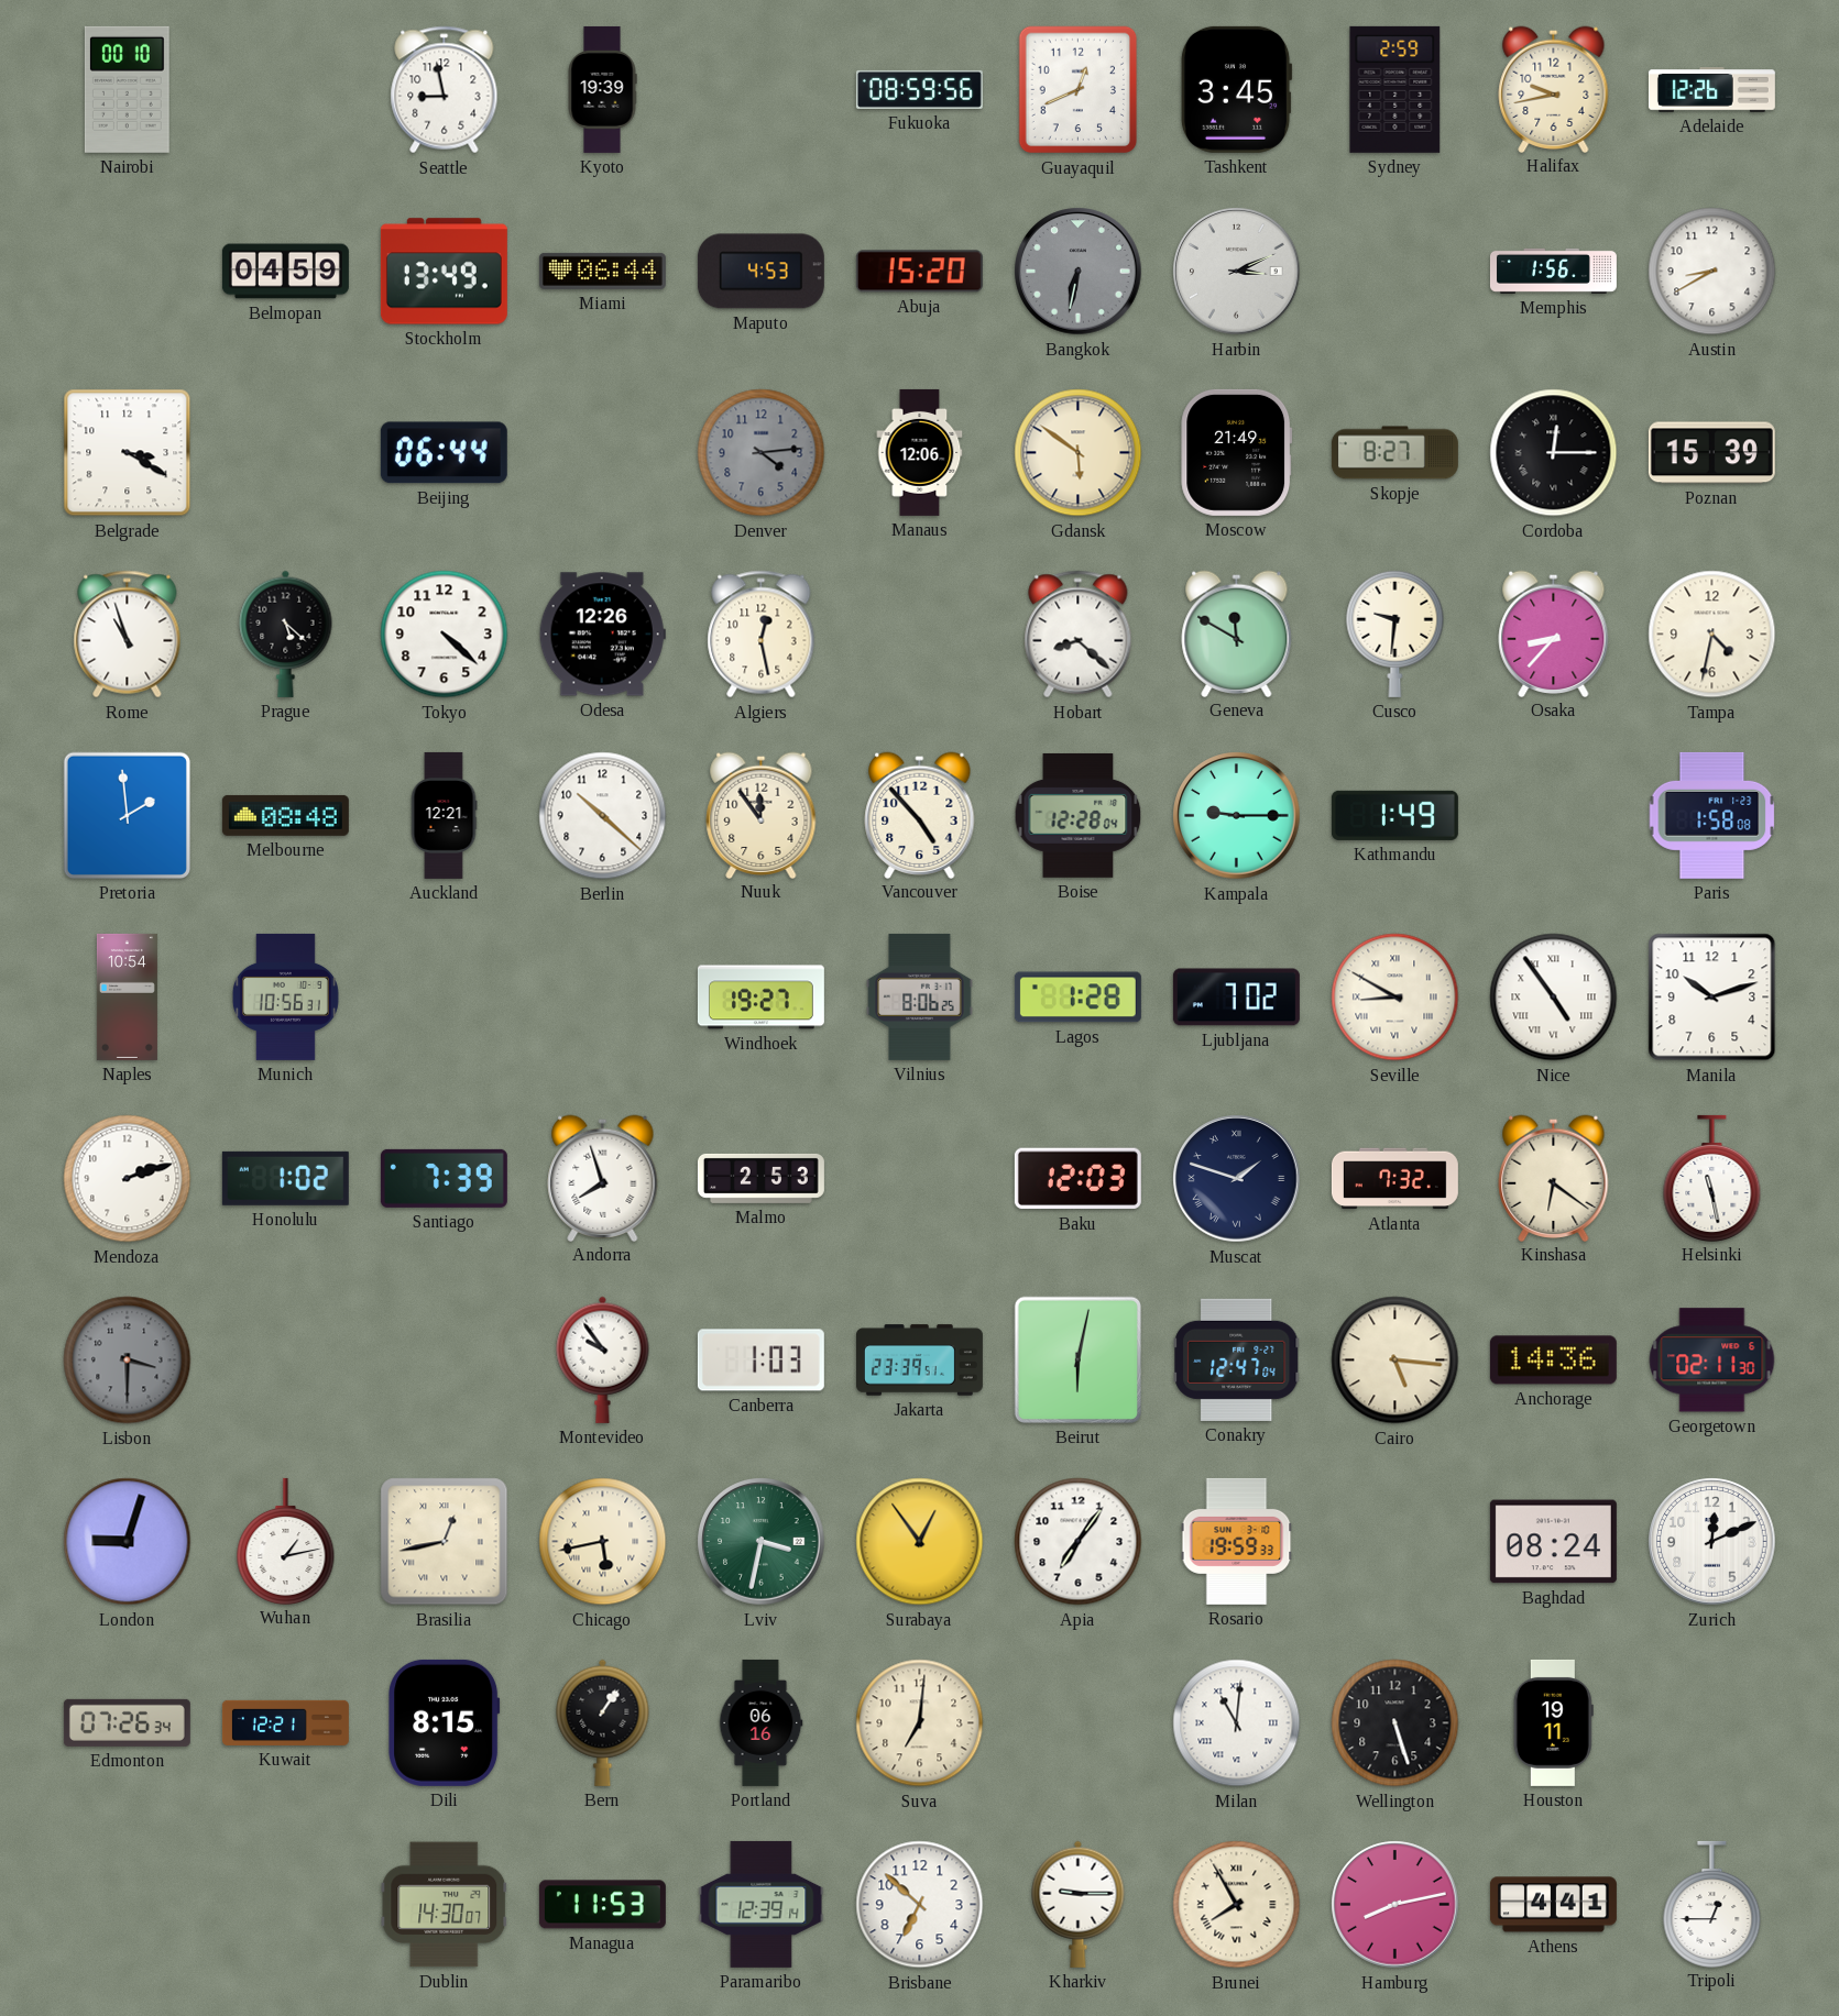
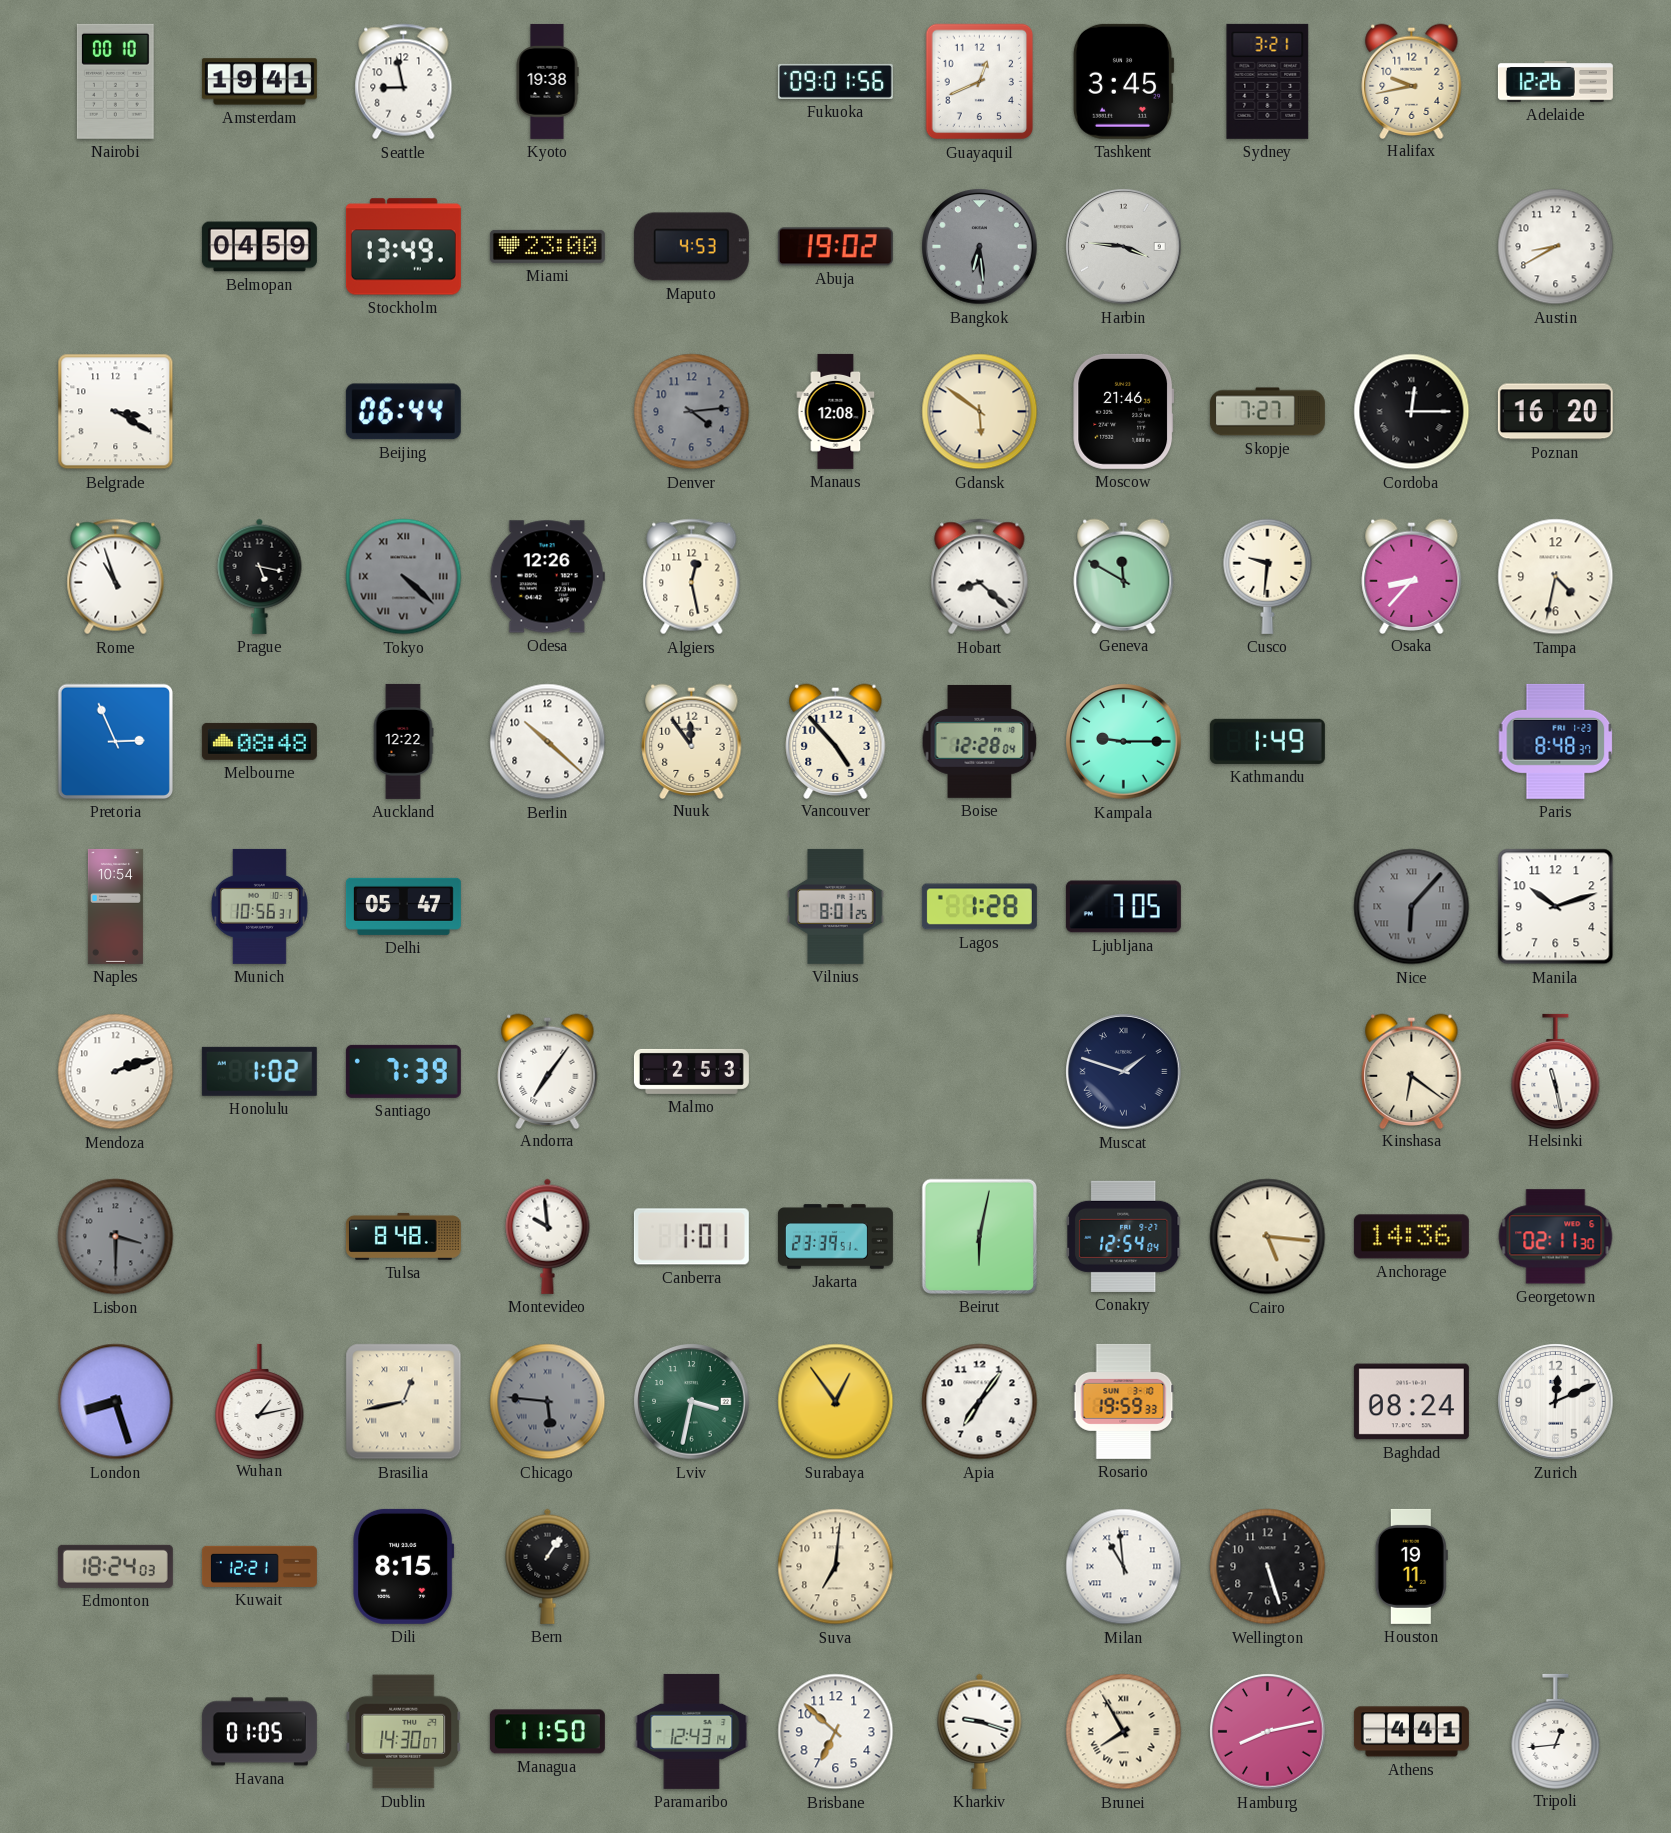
Amsterdam: none -> 19:41
Kyoto: 19:39 -> 19:38
Fukuoka: 08:59 -> 09:01
Sydney: 2:59 -> 3:21
Miami: 06:44 -> 23:00
Abuja: 15:20 -> 19:02
Bangkok: 6:32 -> 6:29
Harbin: 3:11 -> 3:46
Memphis: 1:56 -> none
Manaus: 12:06 -> 12:08
Moscow: 21:49 -> 21:46
Skopje: 8:27 -> 7:27
Poznan: 15:39 -> 16:20
Prague: 5:22 -> 5:17
Tokyo dial: white -> grey
Tokyo numerals: Arabic -> Roman
Pretoria: 1:59 -> 2:56
Auckland: 12:21 -> 12:22
Paris: 1:58 -> 8:48
Delhi: none -> 05:47
Windhoek: 19:27 -> none
Vilnius: 8:06 -> 8:01
Ljubljana: 7:02 -> 7:05
Seville: 8:50 -> none
Nice: 4:54 -> 6:07
Nice dial: white -> grey
Andorra: 7:57 -> 7:06
Baku: 12:03 -> none
Atlanta: 7:32 -> none
Tulsa: none -> 8:48
Montevideo: 9:54 -> 9:59
Canberra: 1:03 -> 1:01
Conakry: 12:47 -> 12:54
London: 9:03 -> 8:27
Chicago: 5:43 -> 5:46
Chicago dial: cream -> grey
Edmonton: 07:26 -> 18:24
Portland: 06:16 -> none
Milan: 11:01 -> 10:59
Havana: none -> 01:05
Managua: 11:53 -> 11:50
Paramaribo: 12:39 -> 12:43
Kharkiv: 9:15 -> 9:18
Tripoli: 12:45 -> 12:44
